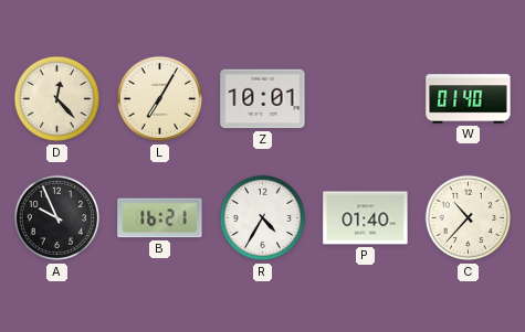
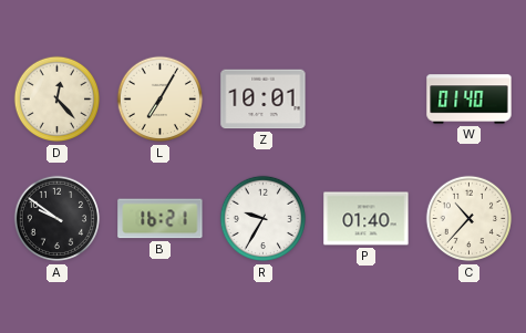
A: 9:56 -> 9:51
R: 4:35 -> 9:35
